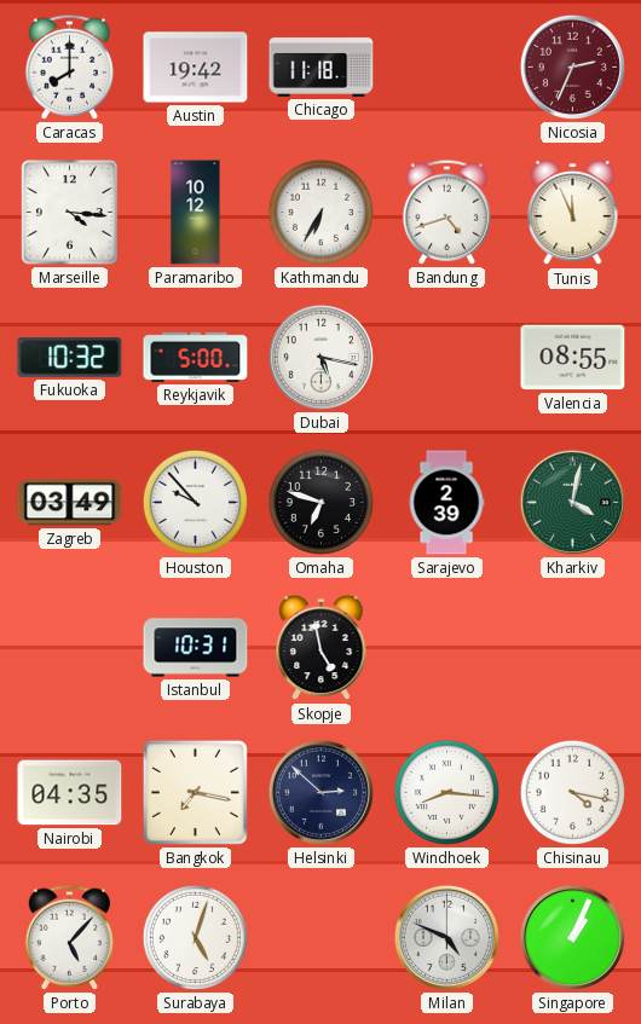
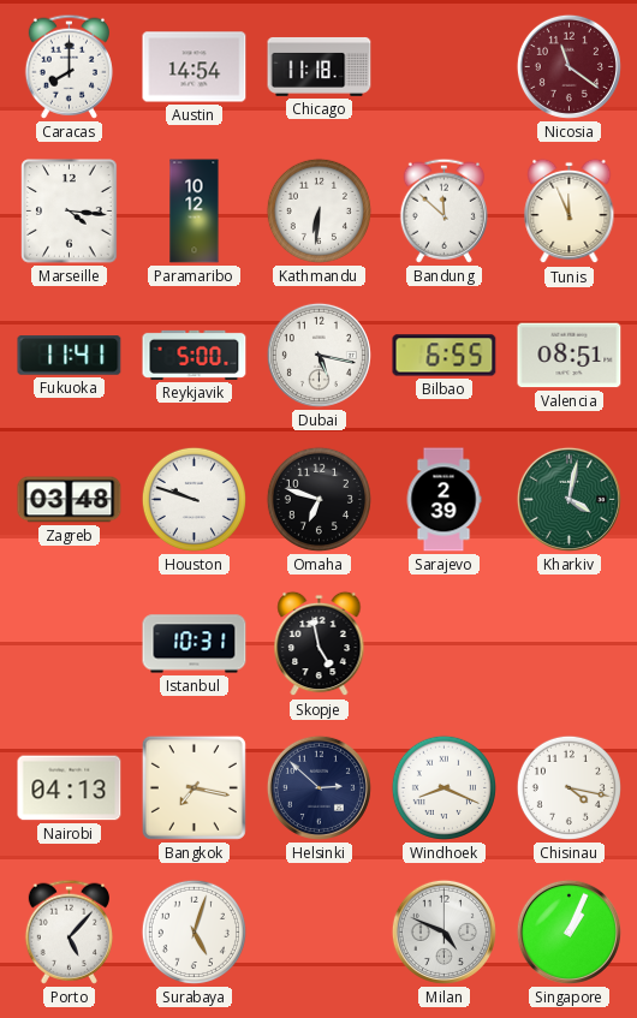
Austin: 19:42 -> 14:54
Nicosia: 2:34 -> 11:21
Kathmandu: 6:35 -> 6:31
Bandung: 4:42 -> 11:52
Fukuoka: 10:32 -> 11:41
Bilbao: none -> 6:55
Valencia: 08:55 -> 08:51
Zagreb: 03:49 -> 03:48
Houston: 9:53 -> 9:48
Nairobi: 04:35 -> 04:13
Windhoek: 8:16 -> 8:19
